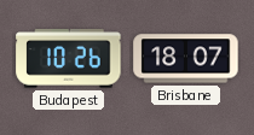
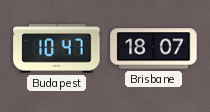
Budapest: 10:26 -> 10:47
